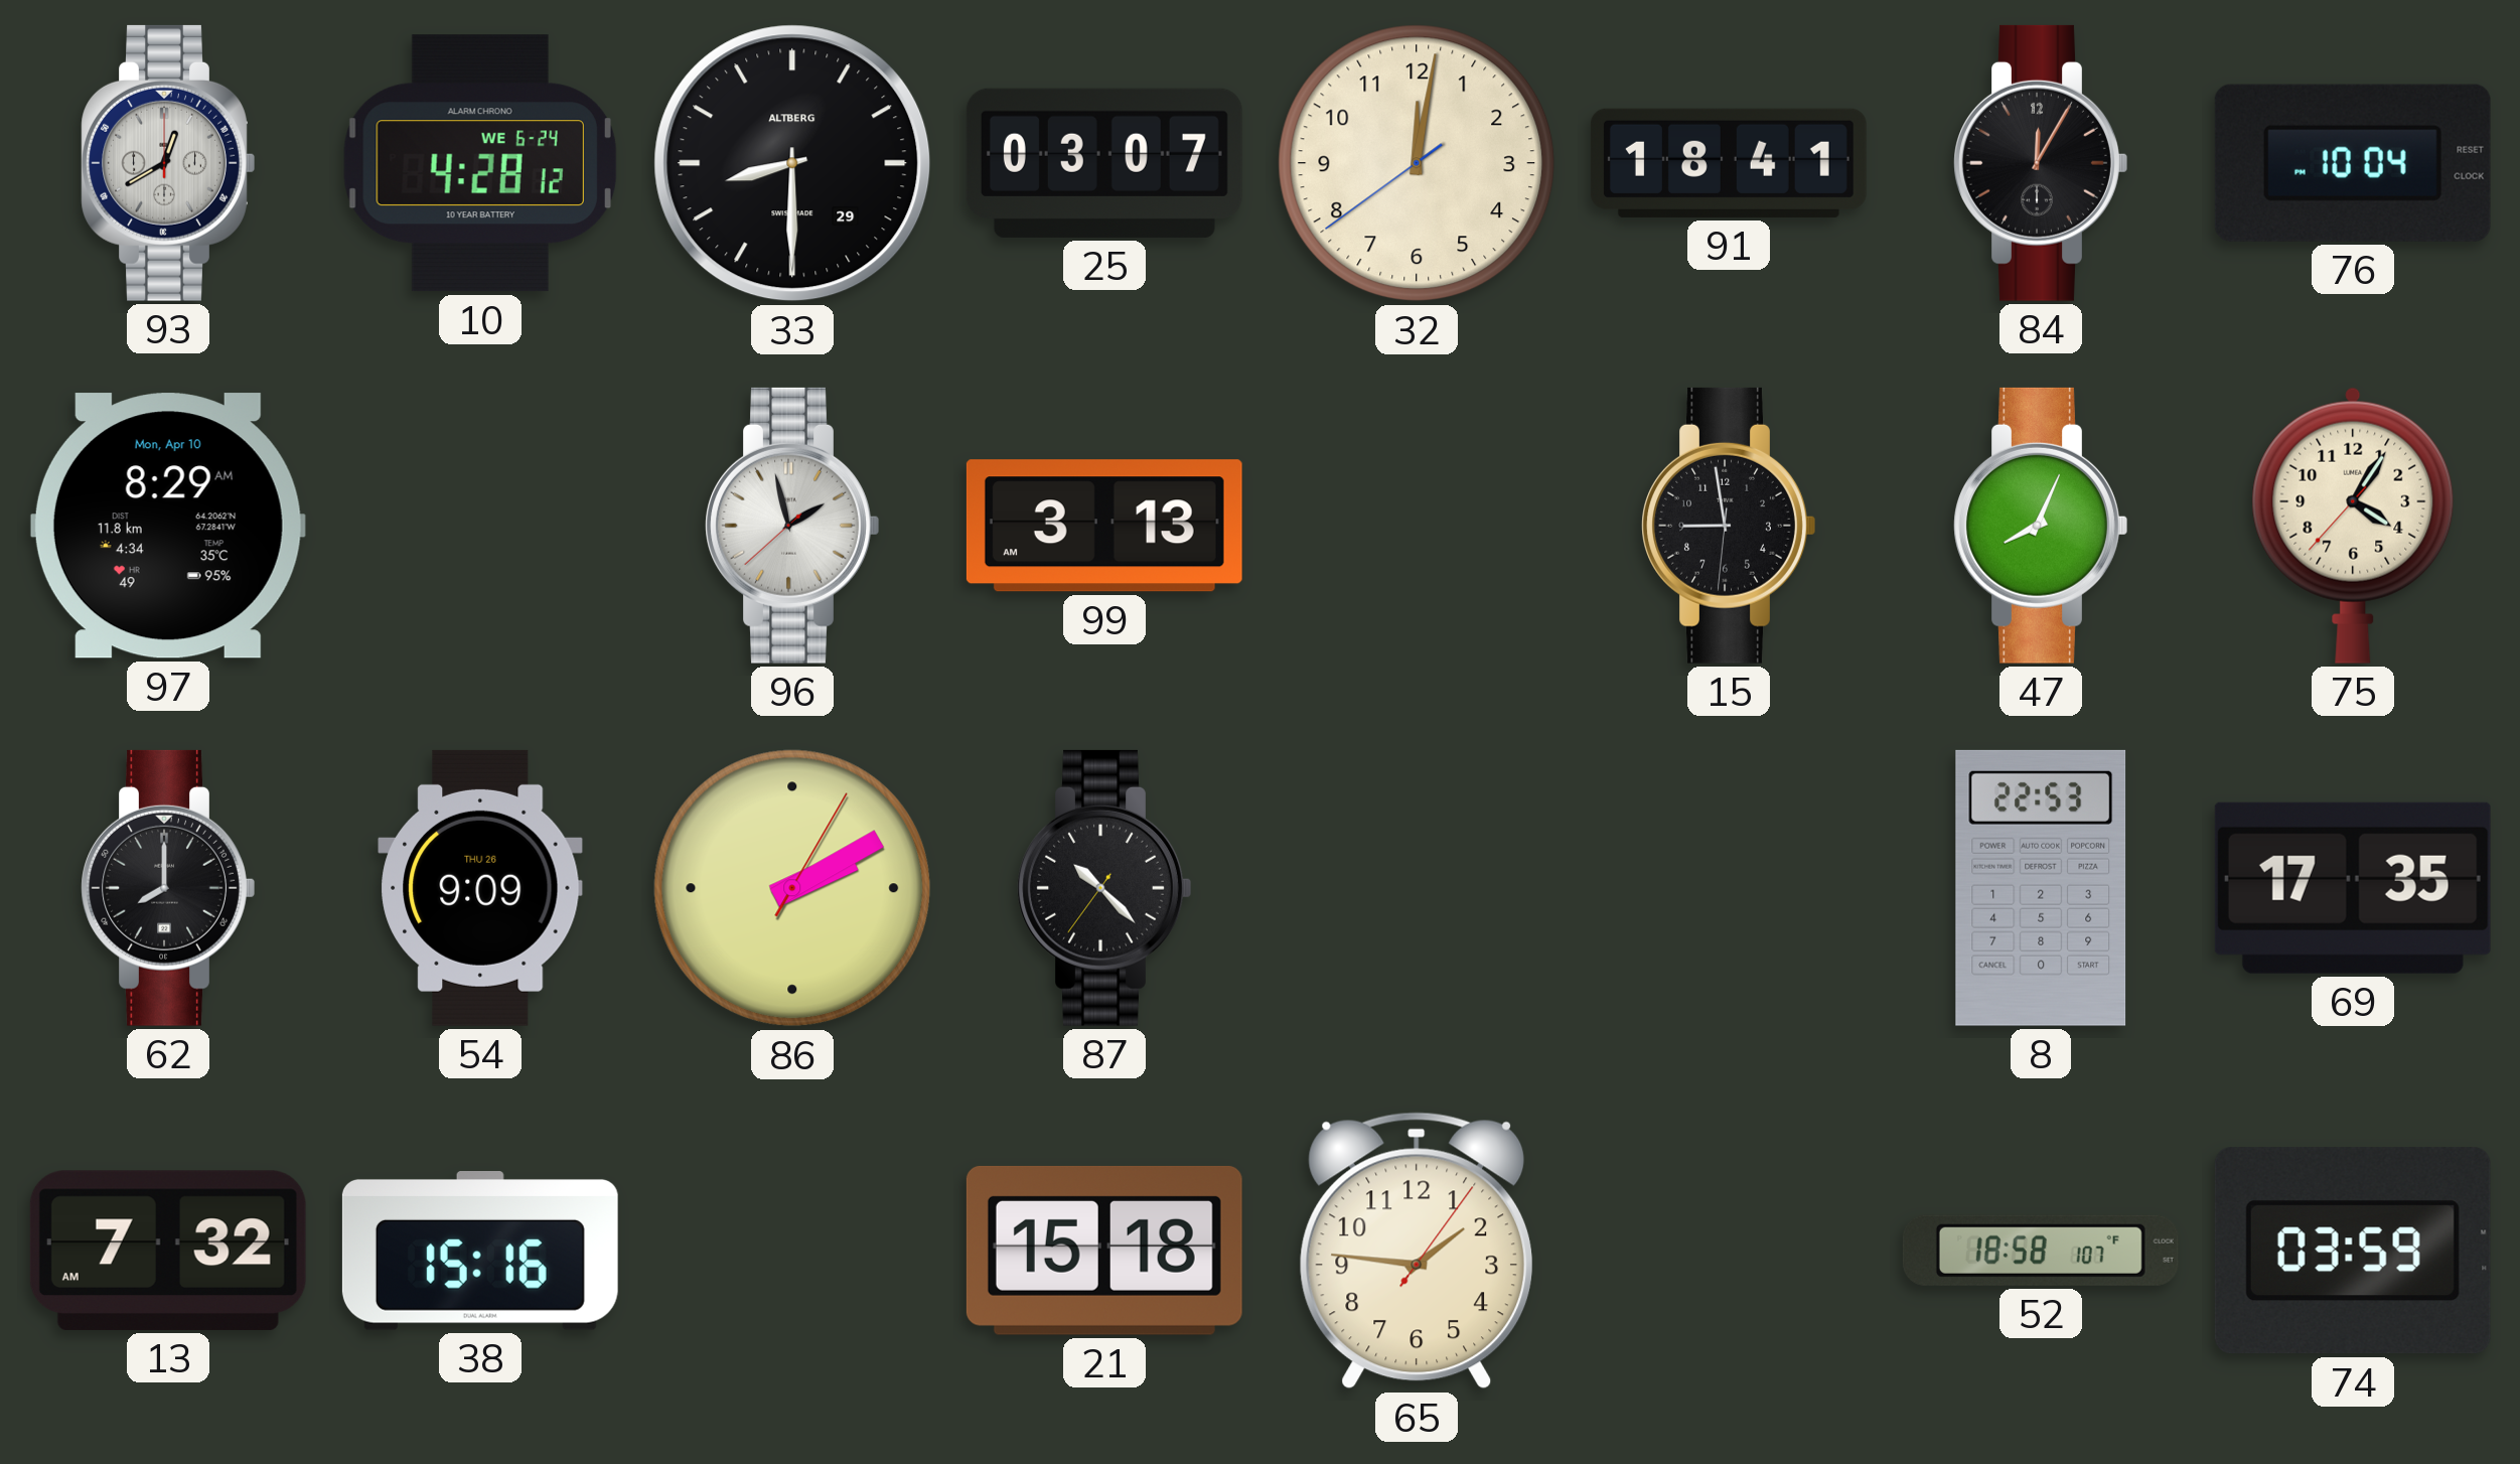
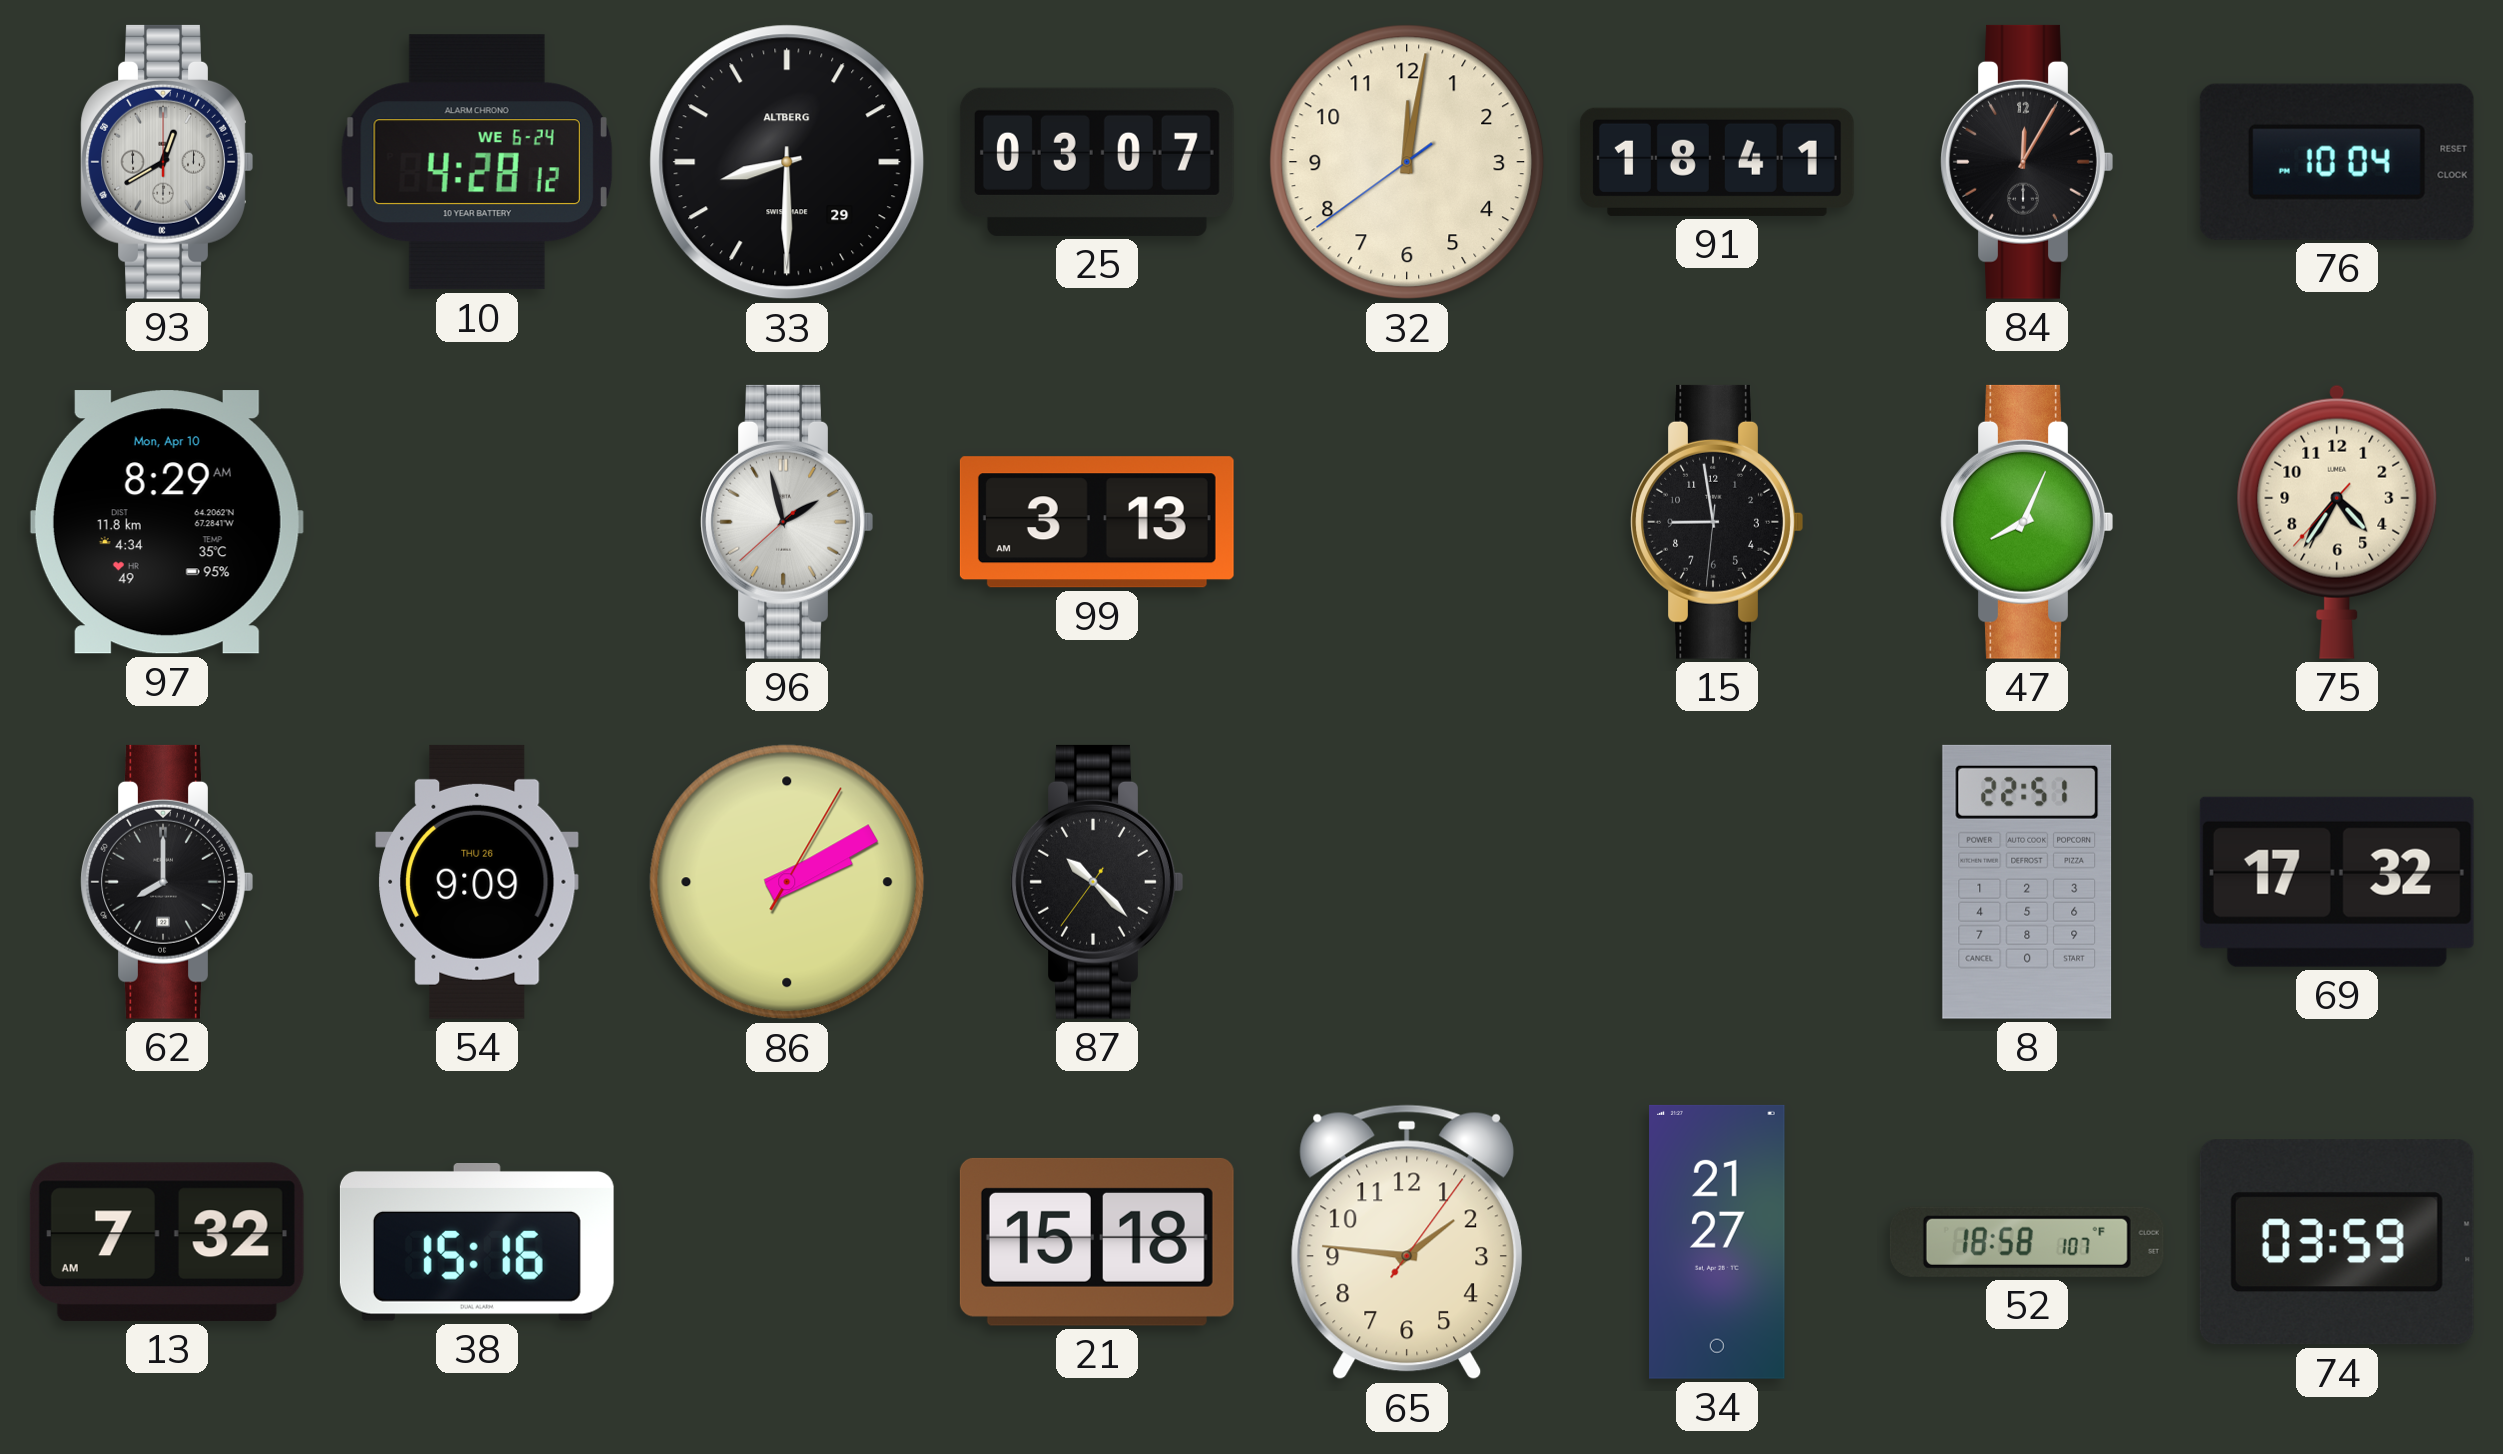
75: 4:05 -> 4:35
8: 22:53 -> 22:51
69: 17:35 -> 17:32
34: none -> 21:27
